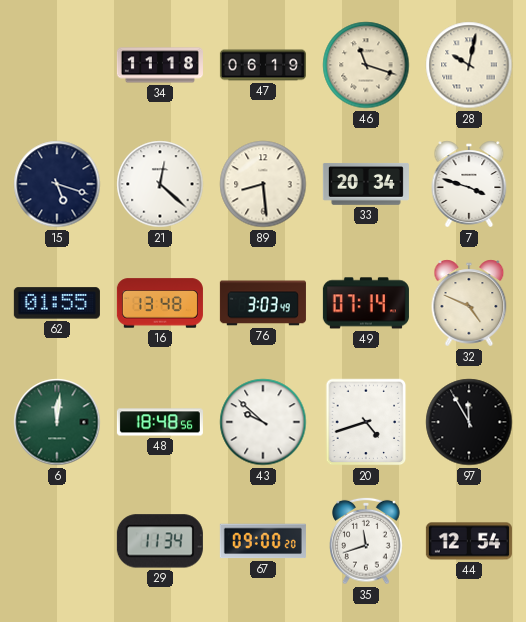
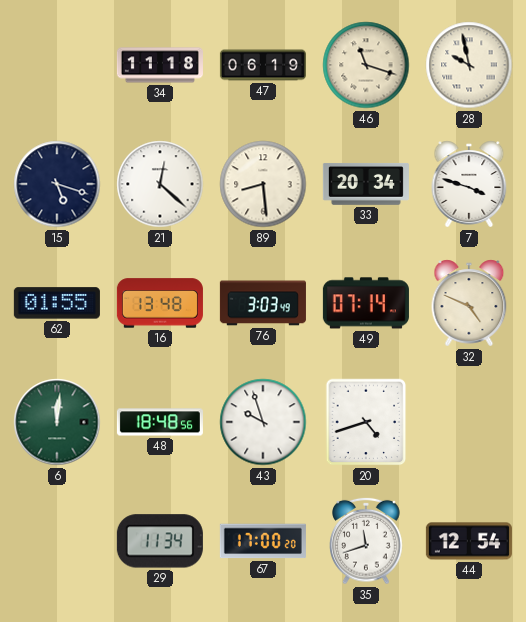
28: 10:02 -> 9:58
43: 9:52 -> 9:57
97: 11:55 -> none
67: 09:00 -> 17:00
